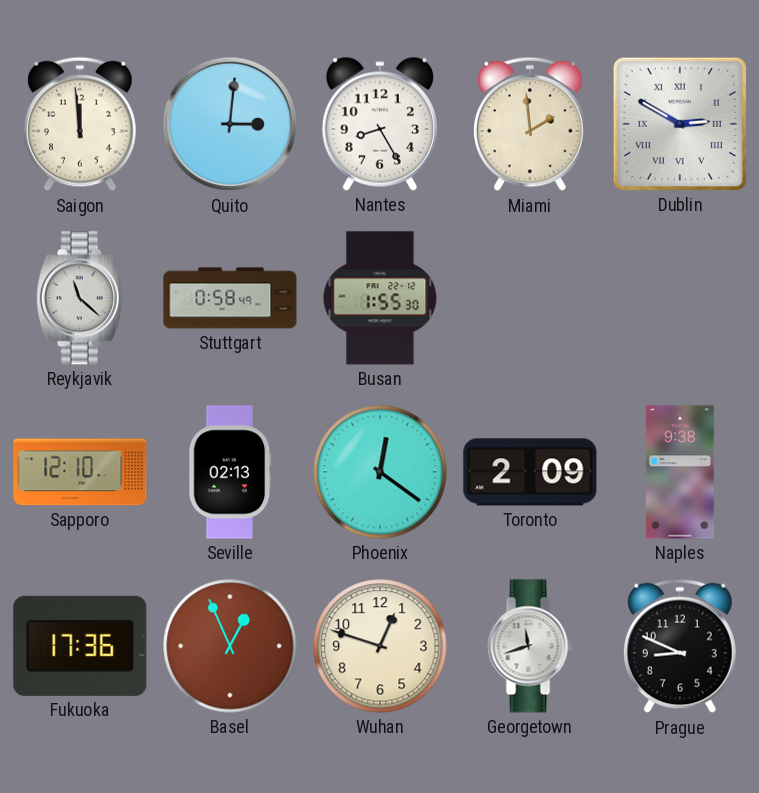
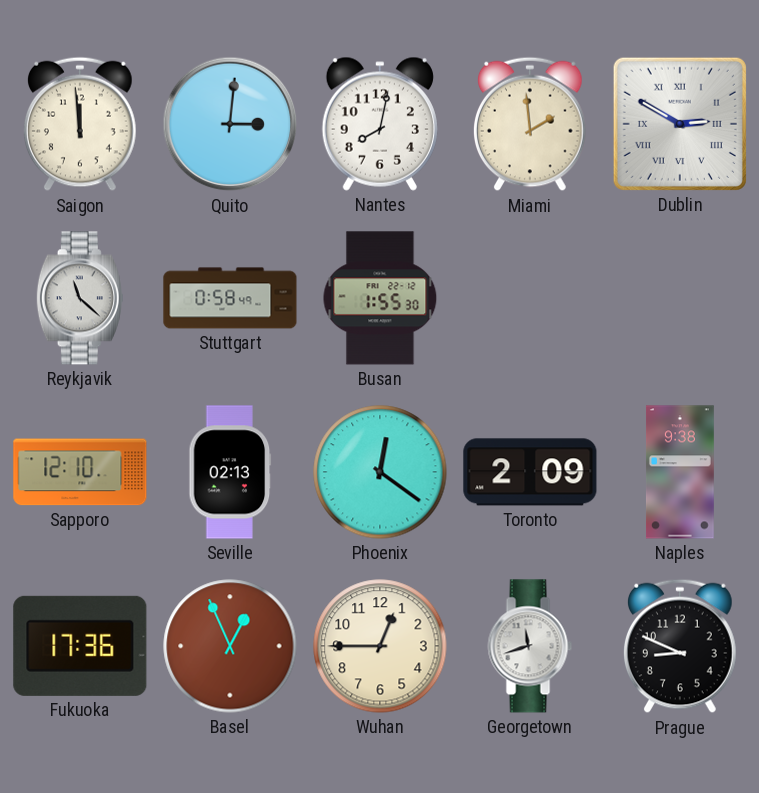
Nantes: 8:25 -> 8:02
Wuhan: 12:48 -> 12:45
